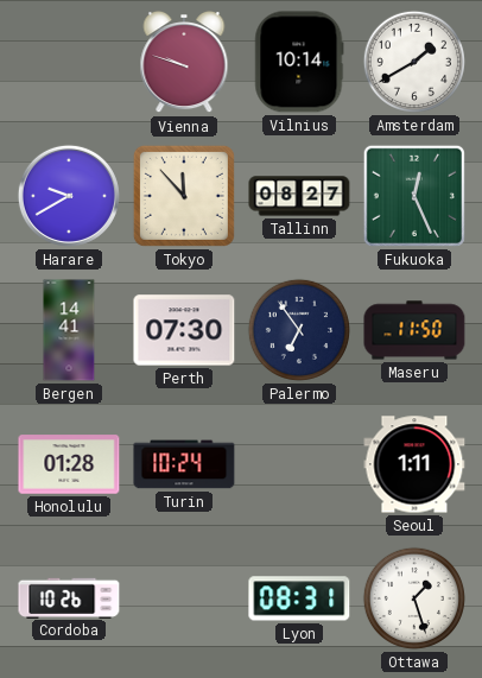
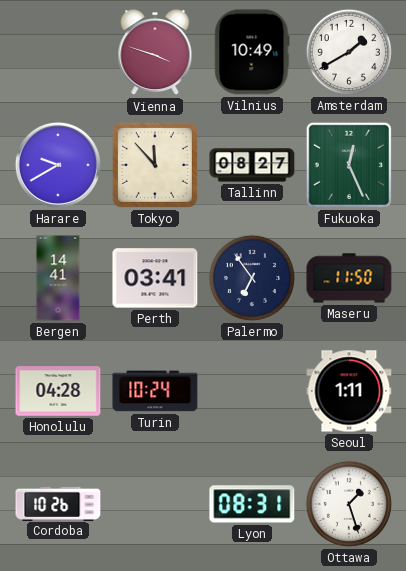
Vienna: 9:48 -> 3:48
Vilnius: 10:14 -> 10:49
Perth: 07:30 -> 03:41
Honolulu: 01:28 -> 04:28
